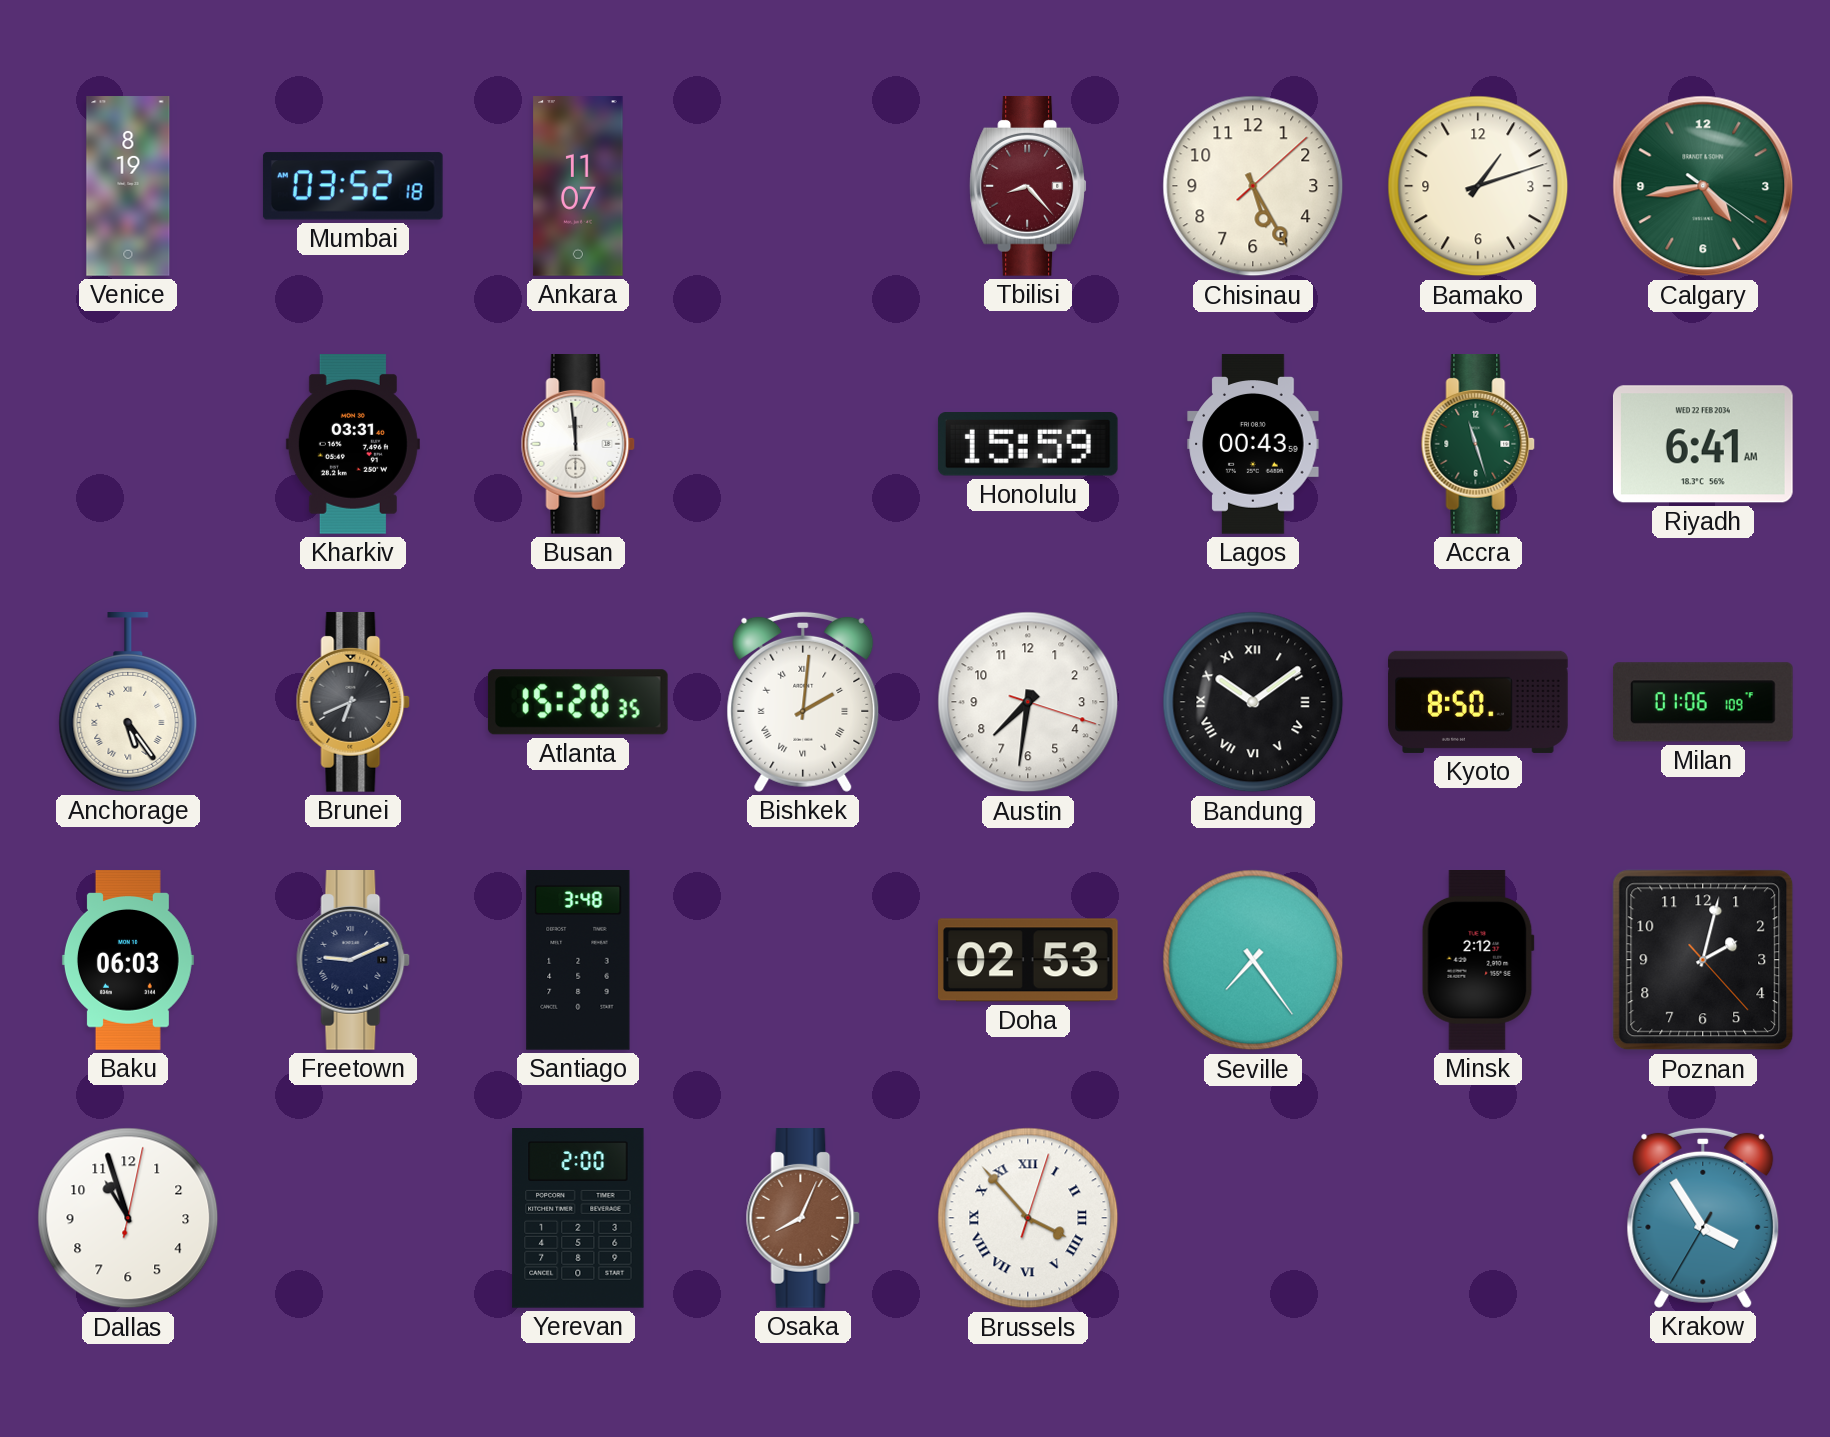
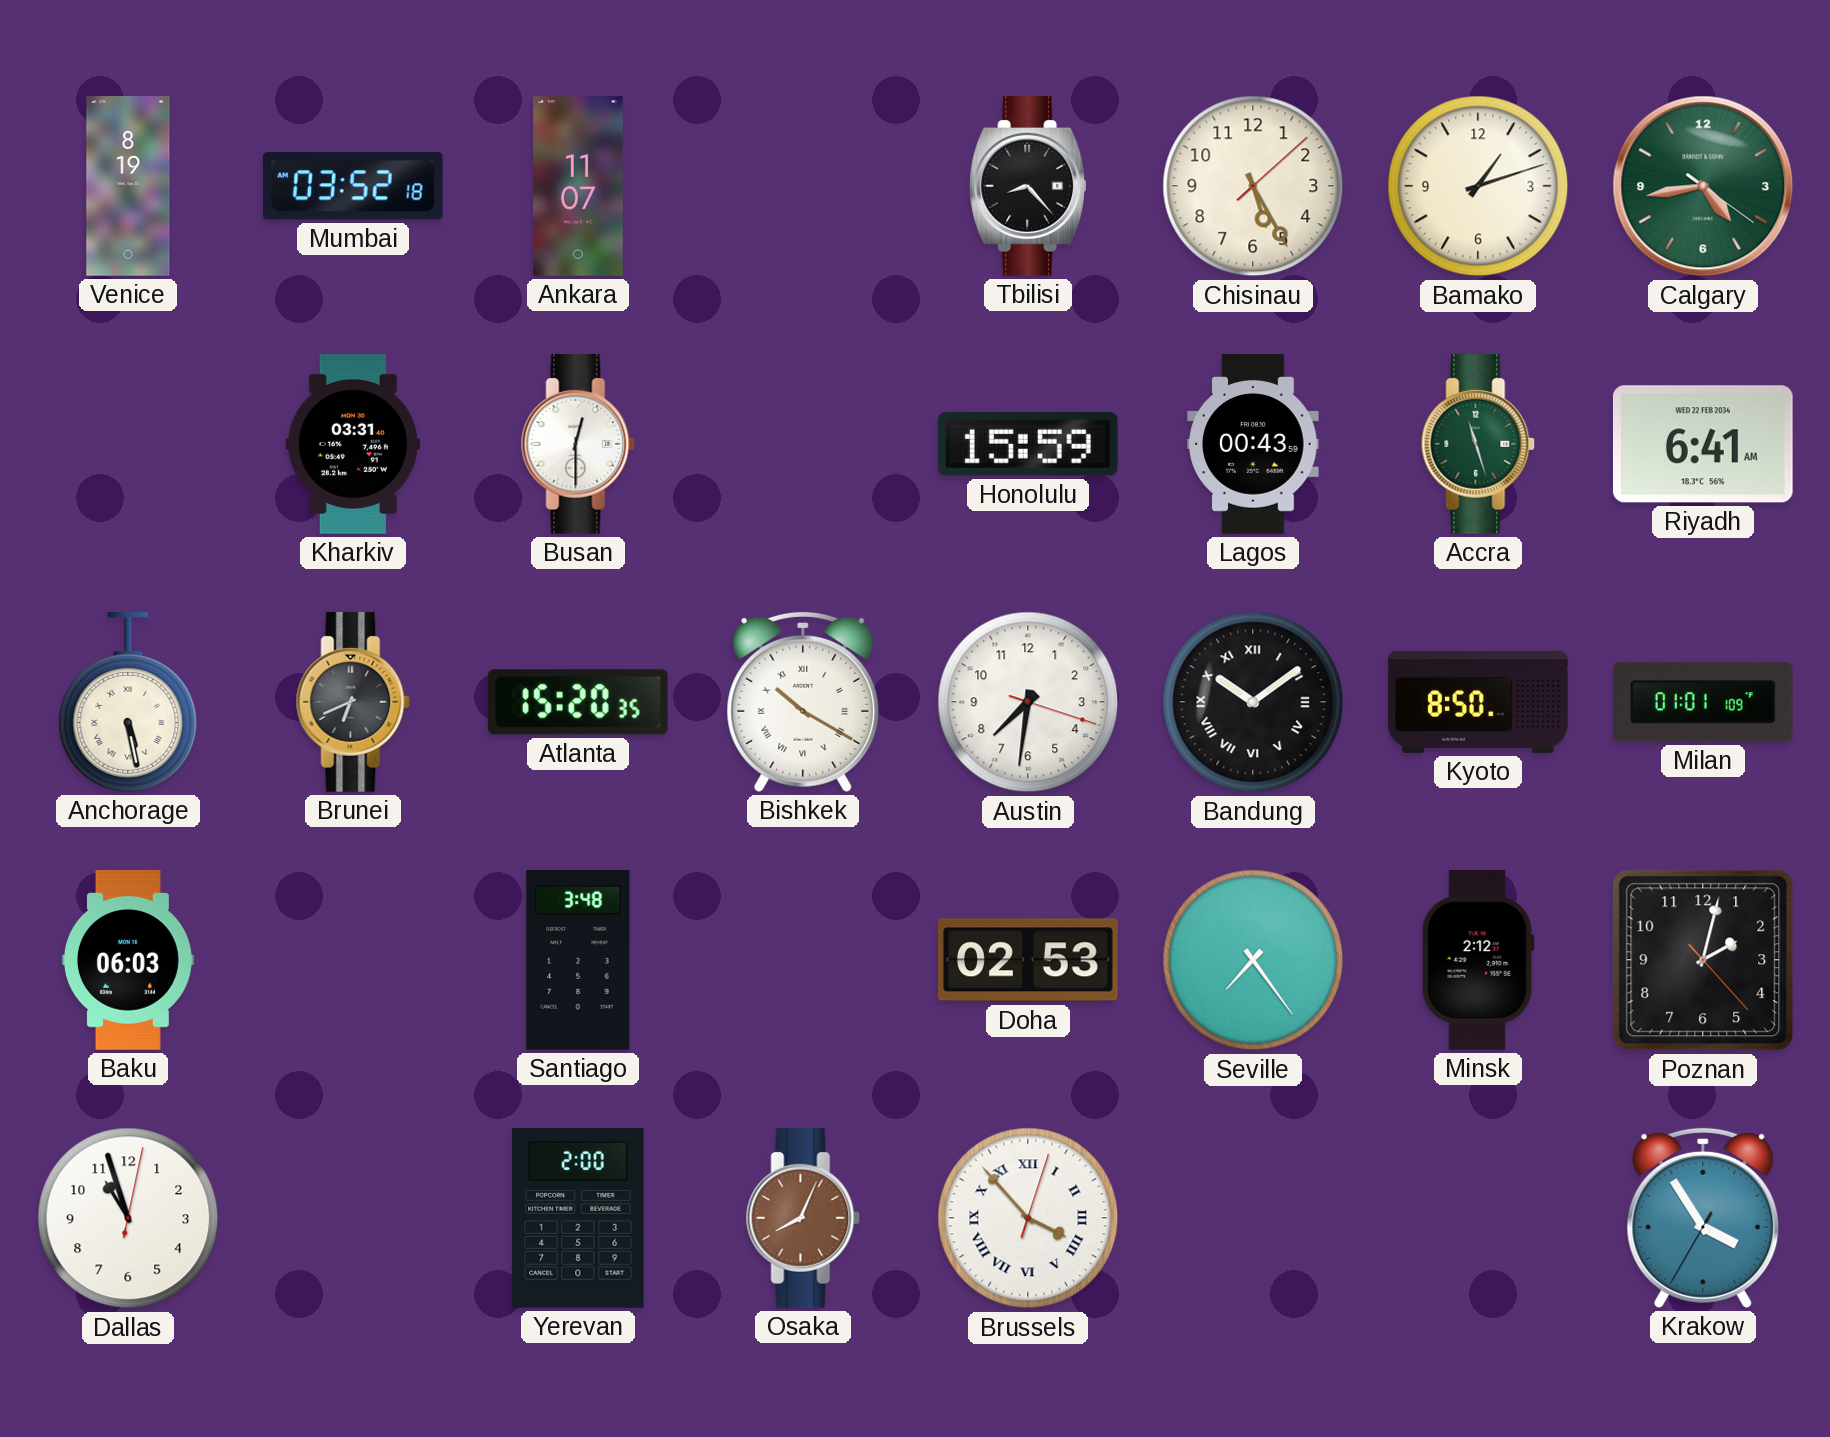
Tbilisi dial: burgundy -> black
Busan: 11:59 -> 12:30
Anchorage: 5:24 -> 5:28
Bishkek: 2:01 -> 10:20
Milan: 01:06 -> 01:01
Freetown: 9:11 -> none
